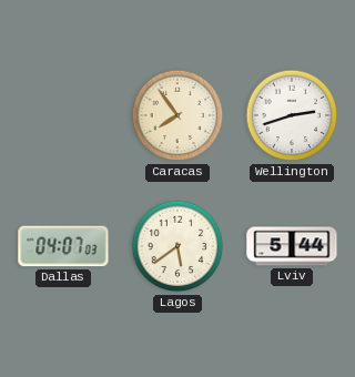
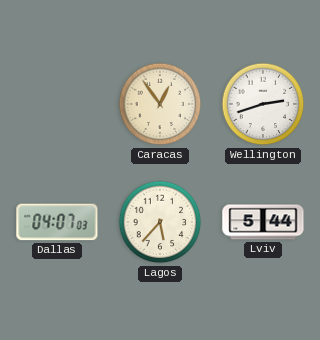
Caracas: 7:54 -> 12:54
Lagos: 5:39 -> 5:37
